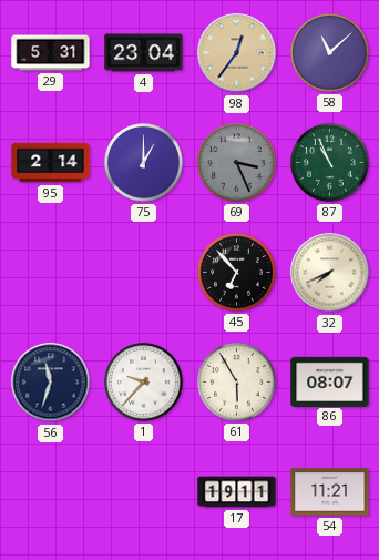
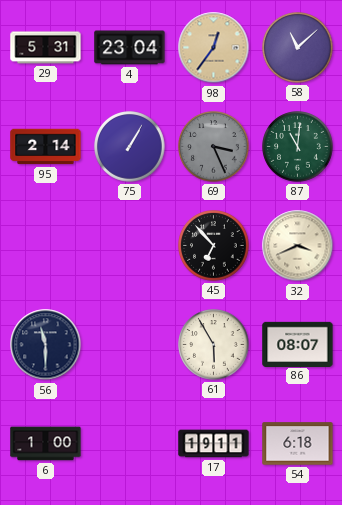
75: 1:00 -> 1:05
87: 10:56 -> 11:01
32: 7:41 -> 3:41
56: 11:33 -> 11:30
1: 9:37 -> none
6: none -> 1:00
54: 11:21 -> 6:18
